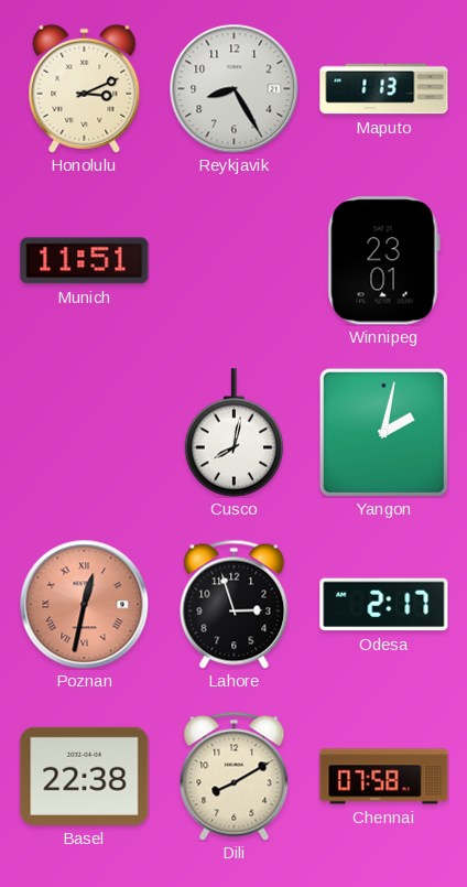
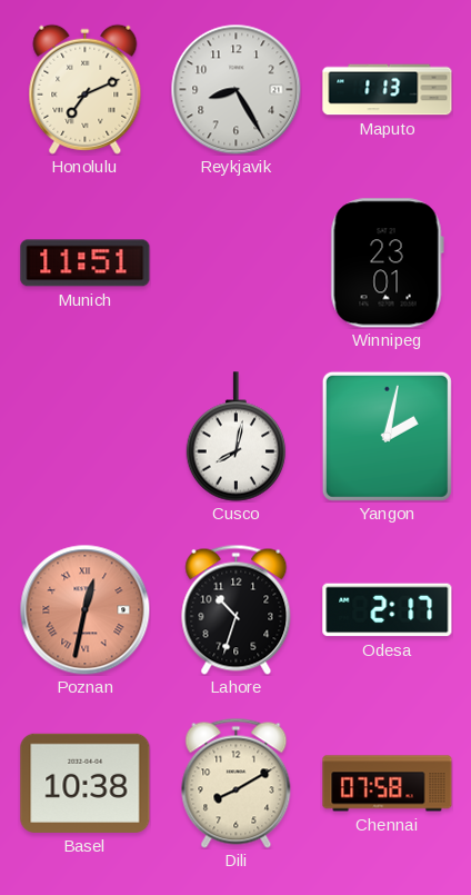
Honolulu: 3:11 -> 7:11
Lahore: 2:57 -> 10:33
Basel: 22:38 -> 10:38
